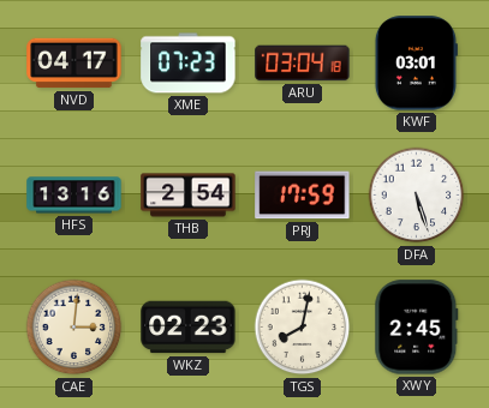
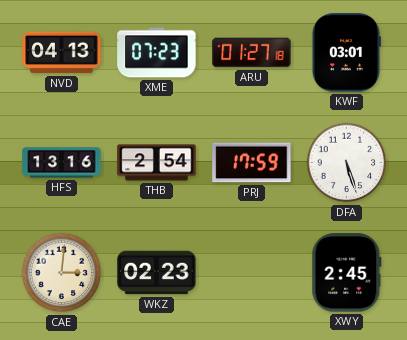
NVD: 04:17 -> 04:13
ARU: 03:04 -> 01:27
TGS: 8:02 -> none
